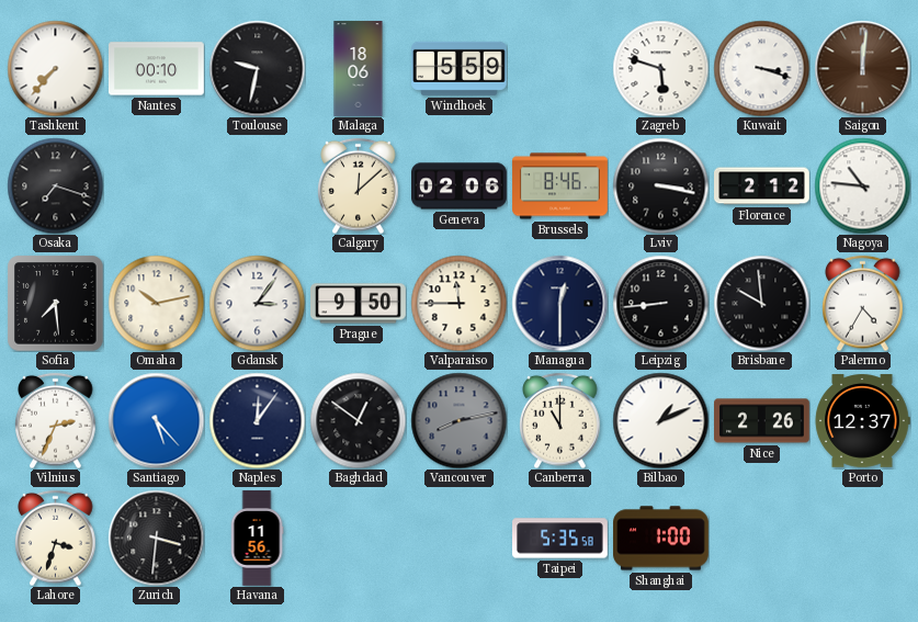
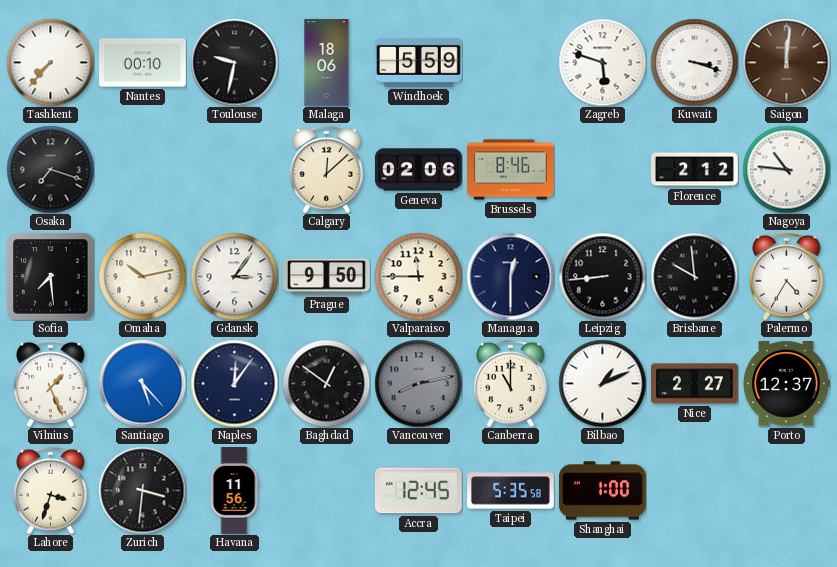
Lviv: 3:17 -> none
Vilnius: 2:34 -> 1:26
Nice: 2:26 -> 2:27
Accra: none -> 12:45
